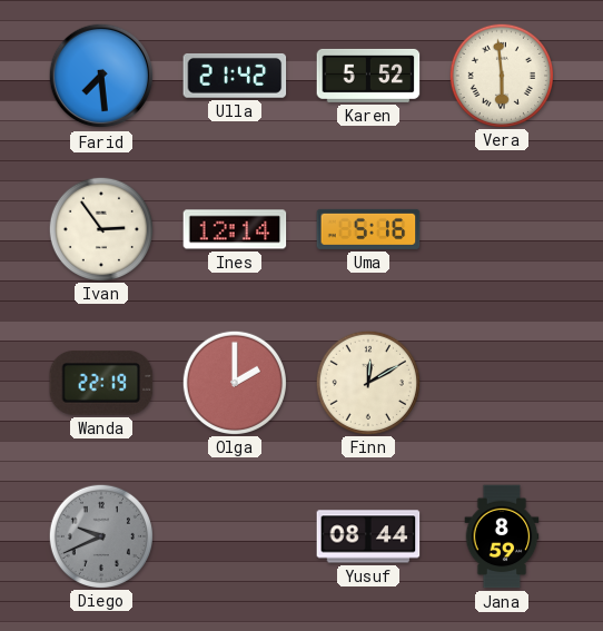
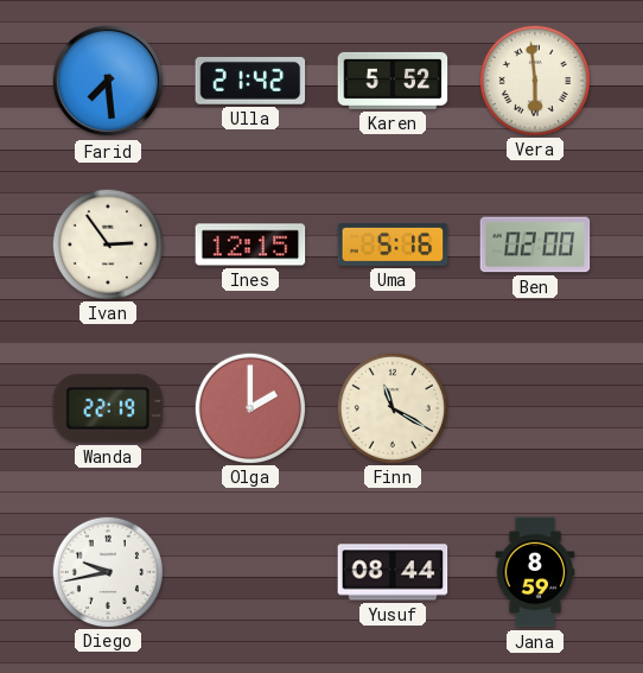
Ines: 12:14 -> 12:15
Ben: none -> 02:00
Finn: 12:10 -> 11:20
Diego: 9:41 -> 9:43
Diego dial: grey -> white
